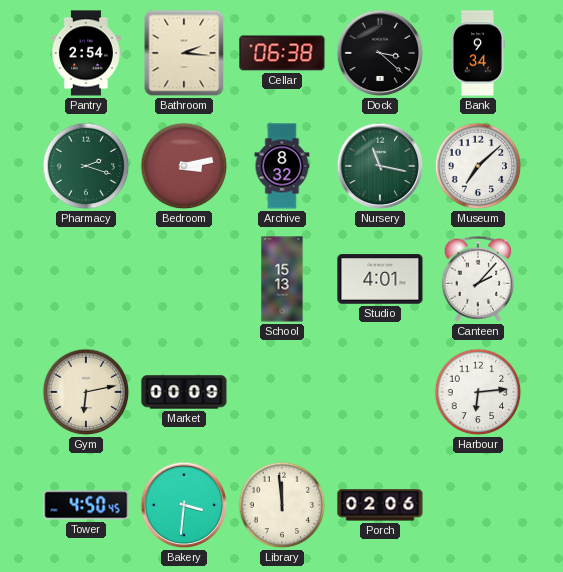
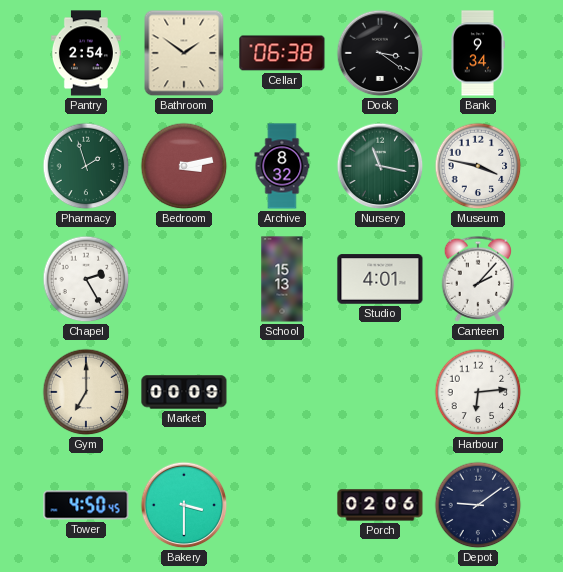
Bathroom: 2:16 -> 1:51
Dock: 3:22 -> 3:21
Pharmacy: 2:18 -> 1:57
Museum: 7:08 -> 3:47
Chapel: none -> 2:25
Gym: 6:13 -> 7:00
Bakery: 3:31 -> 3:30
Library: 11:59 -> none
Depot: none -> 9:09
